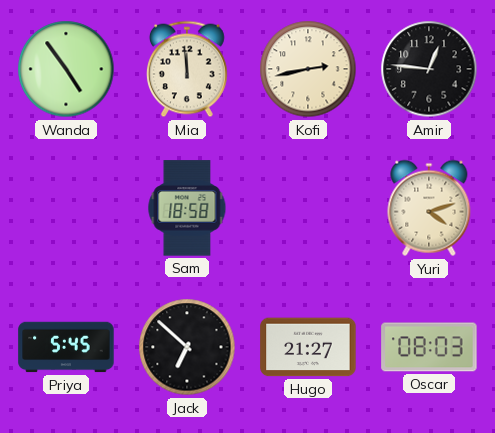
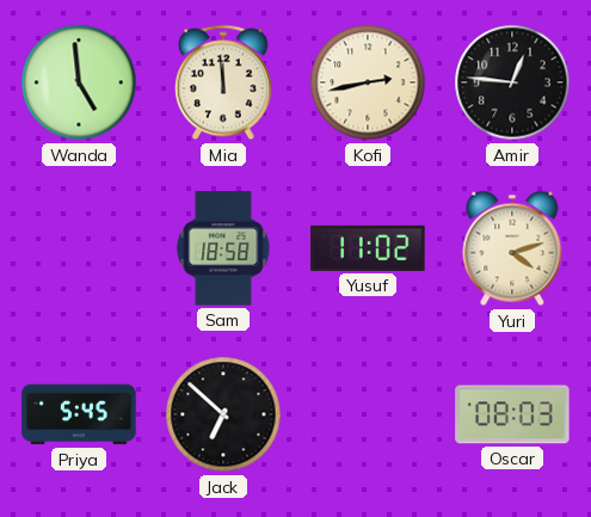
Wanda: 4:54 -> 4:59
Yusuf: none -> 11:02
Hugo: 21:27 -> none
